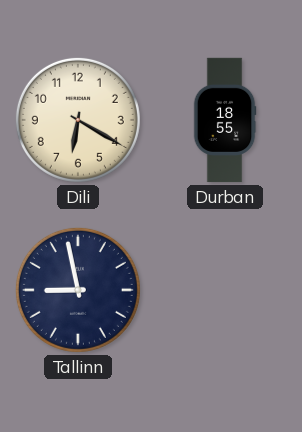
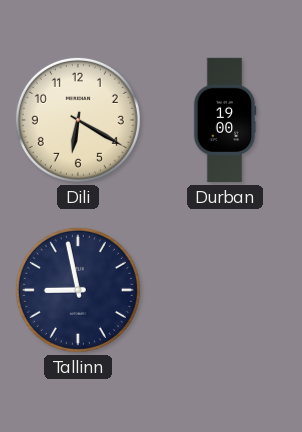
Durban: 18:55 -> 19:00
